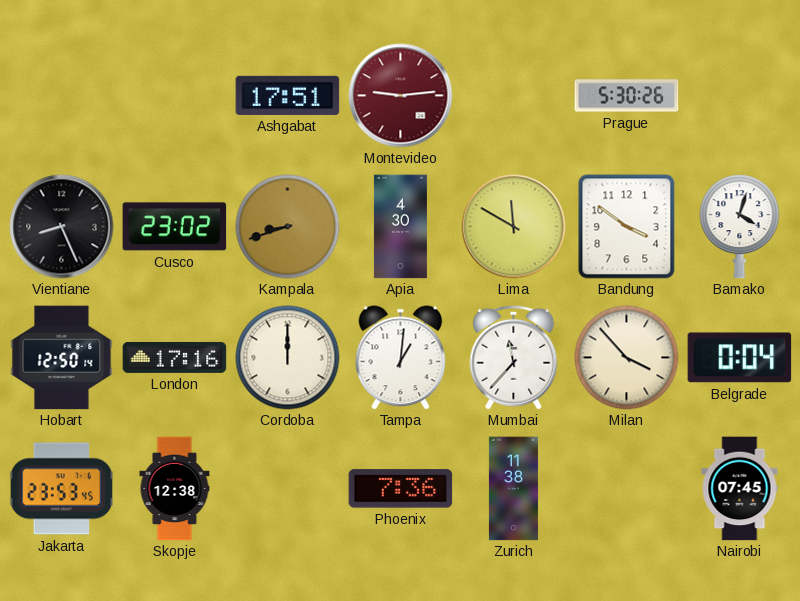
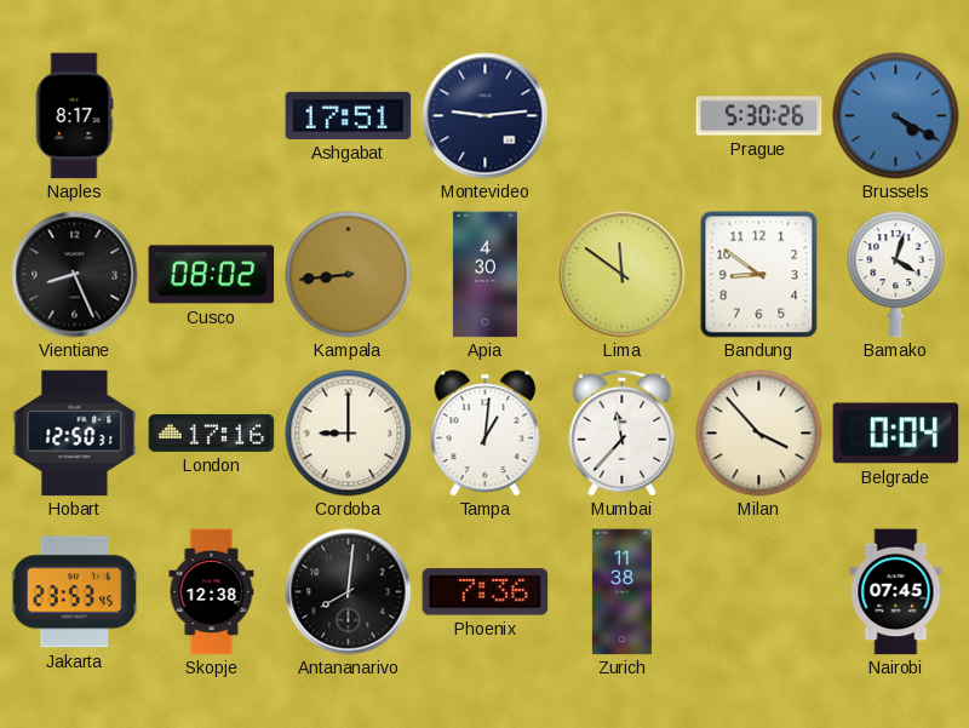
Naples: none -> 8:17
Montevideo dial: burgundy -> navy
Brussels: none -> 4:20
Cusco: 23:02 -> 08:02
Kampala: 8:42 -> 8:44
Lima: 11:50 -> 11:51
Bandung: 3:51 -> 8:51
Hobart: 12:50:14 -> 12:50:31
Cordoba: 12:00 -> 9:00
Antananarivo: none -> 8:01
